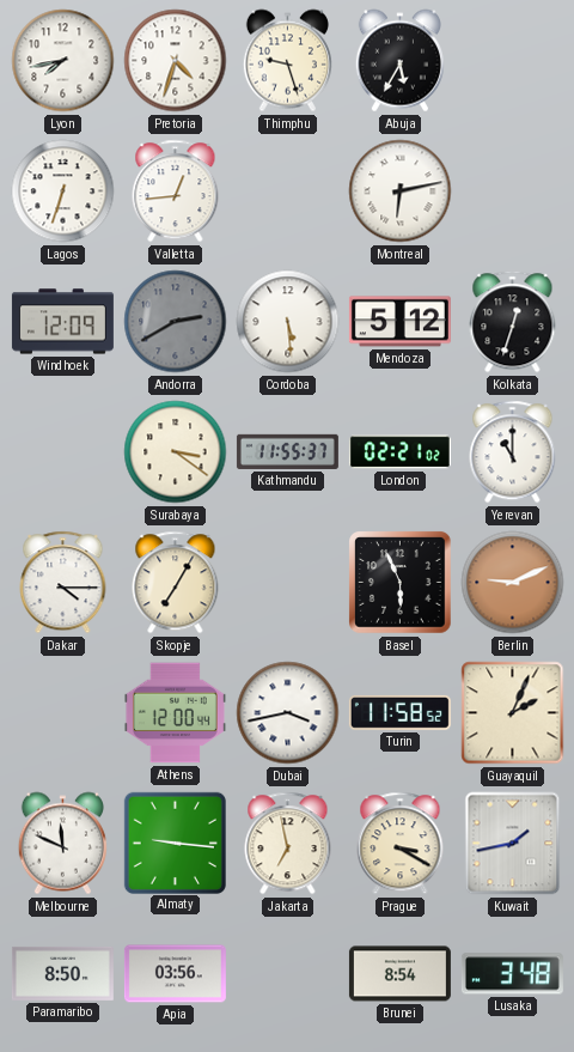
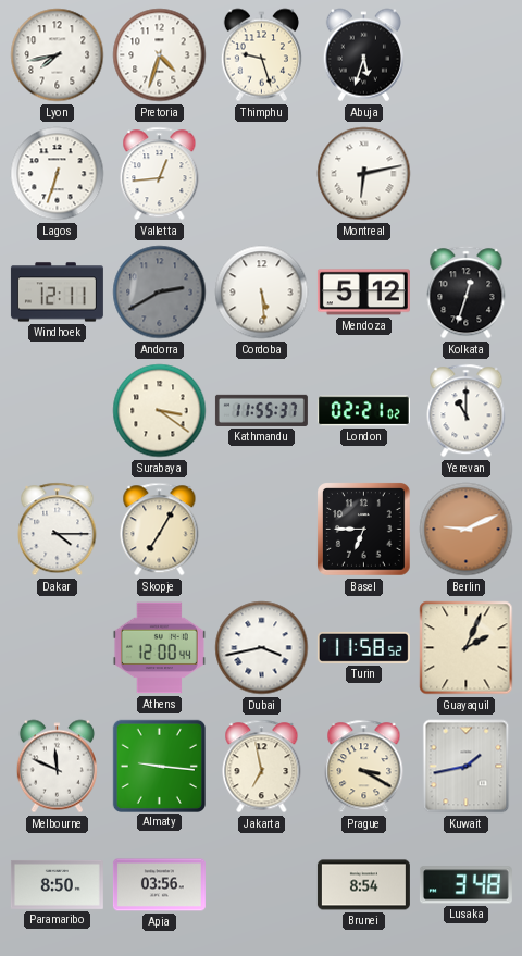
Abuja: 5:35 -> 5:33
Windhoek: 12:09 -> 12:11
Basel: 5:56 -> 6:45
